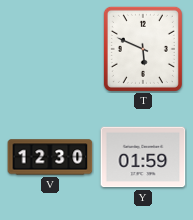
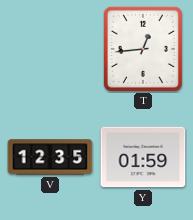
T: 5:49 -> 12:44
V: 12:30 -> 12:35
